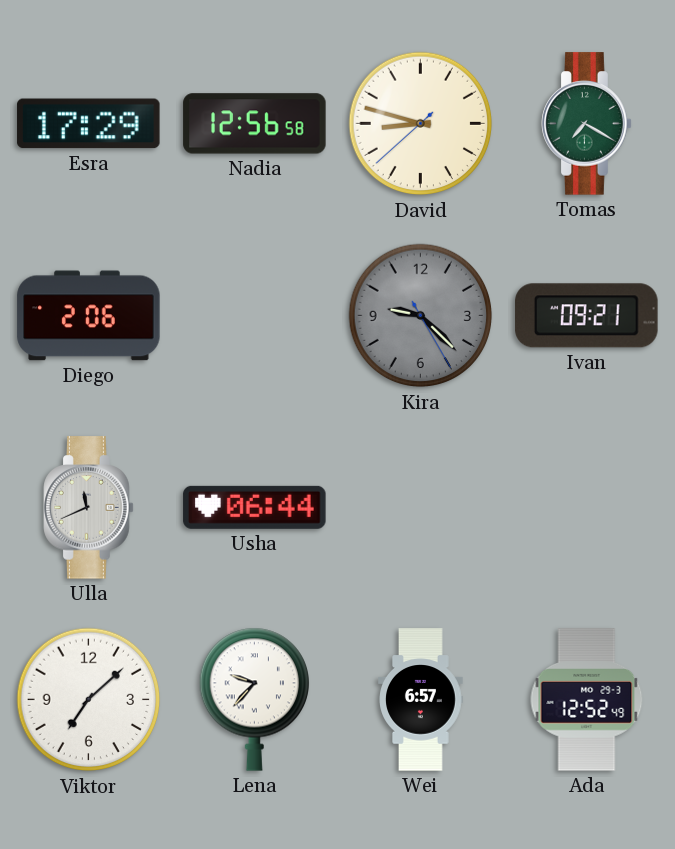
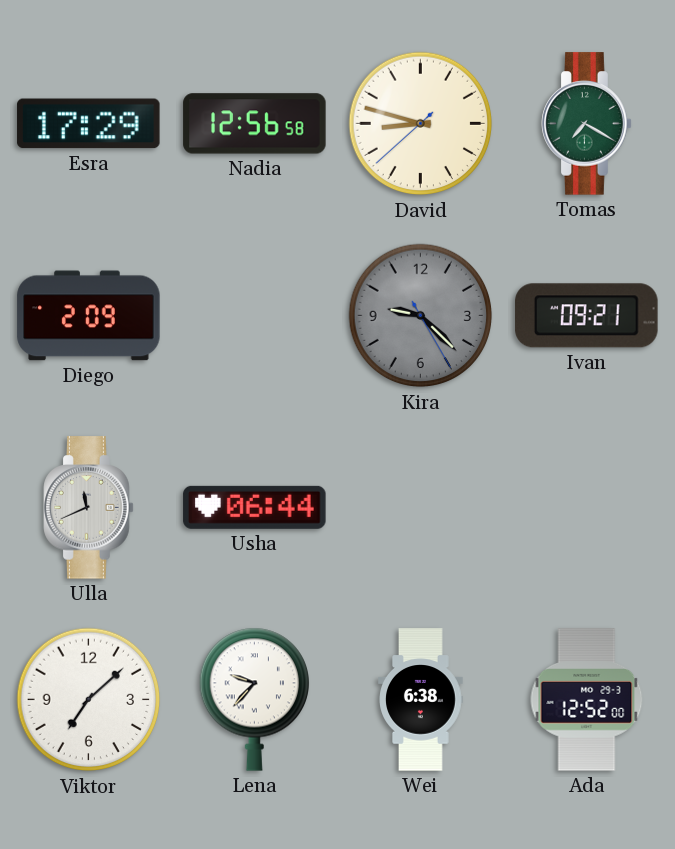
Diego: 2:06 -> 2:09
Wei: 6:57 -> 6:38
Ada: 12:52:49 -> 12:52:00
